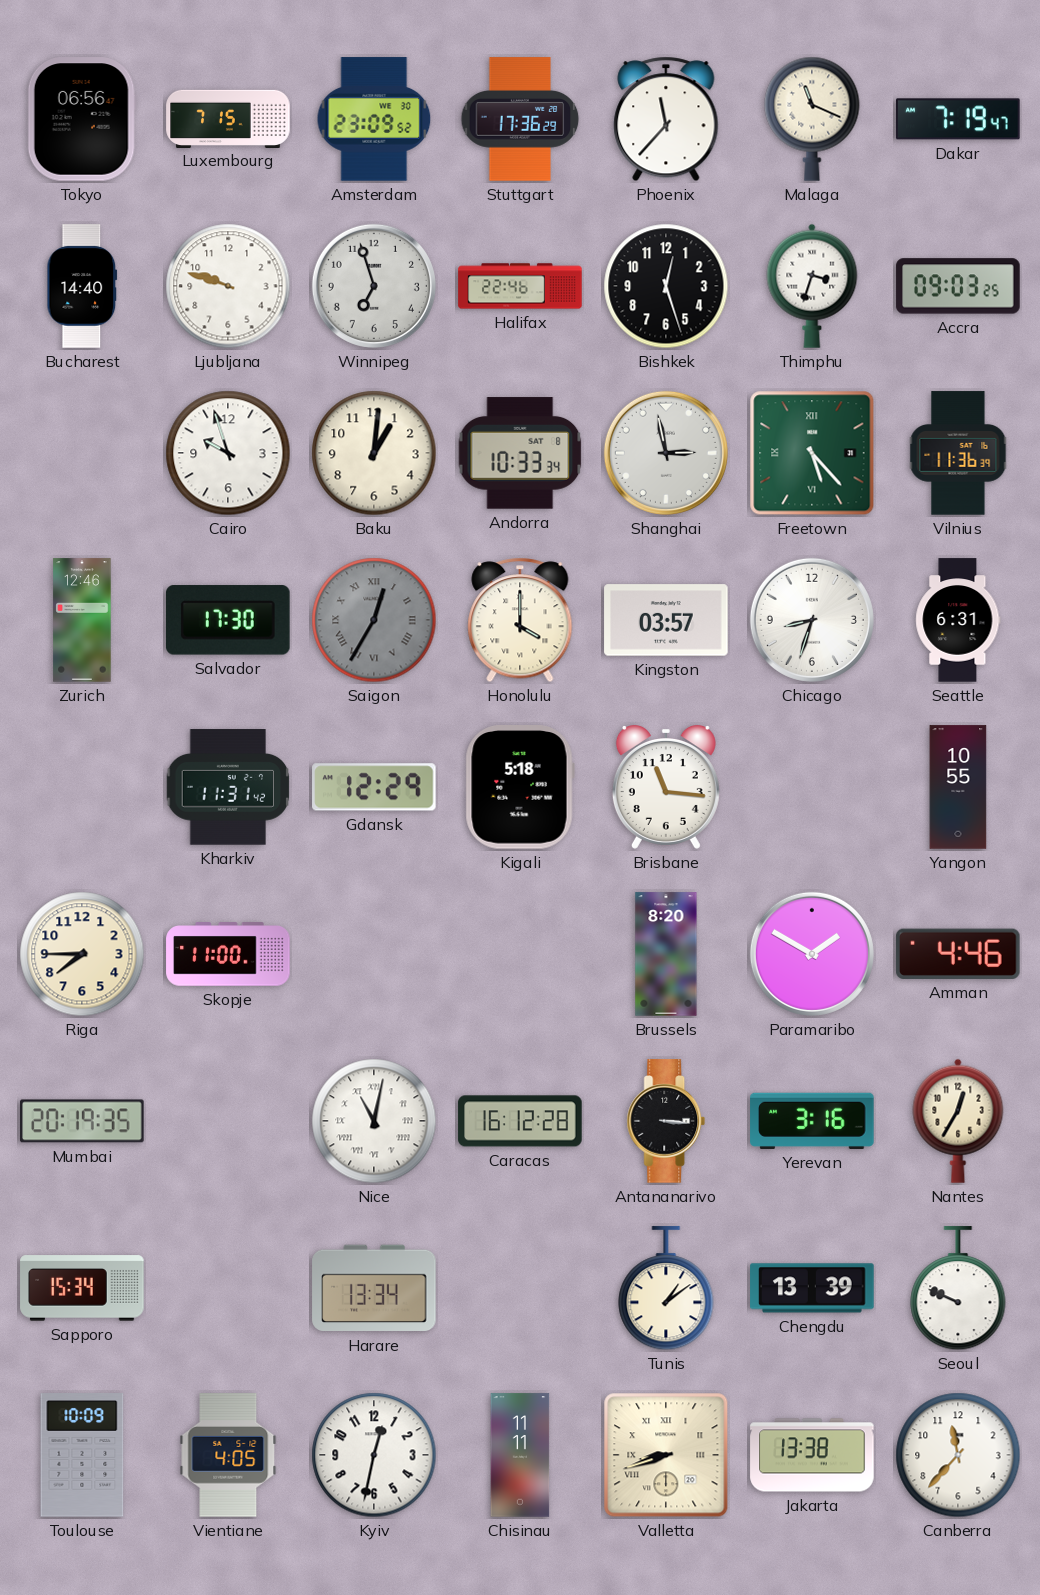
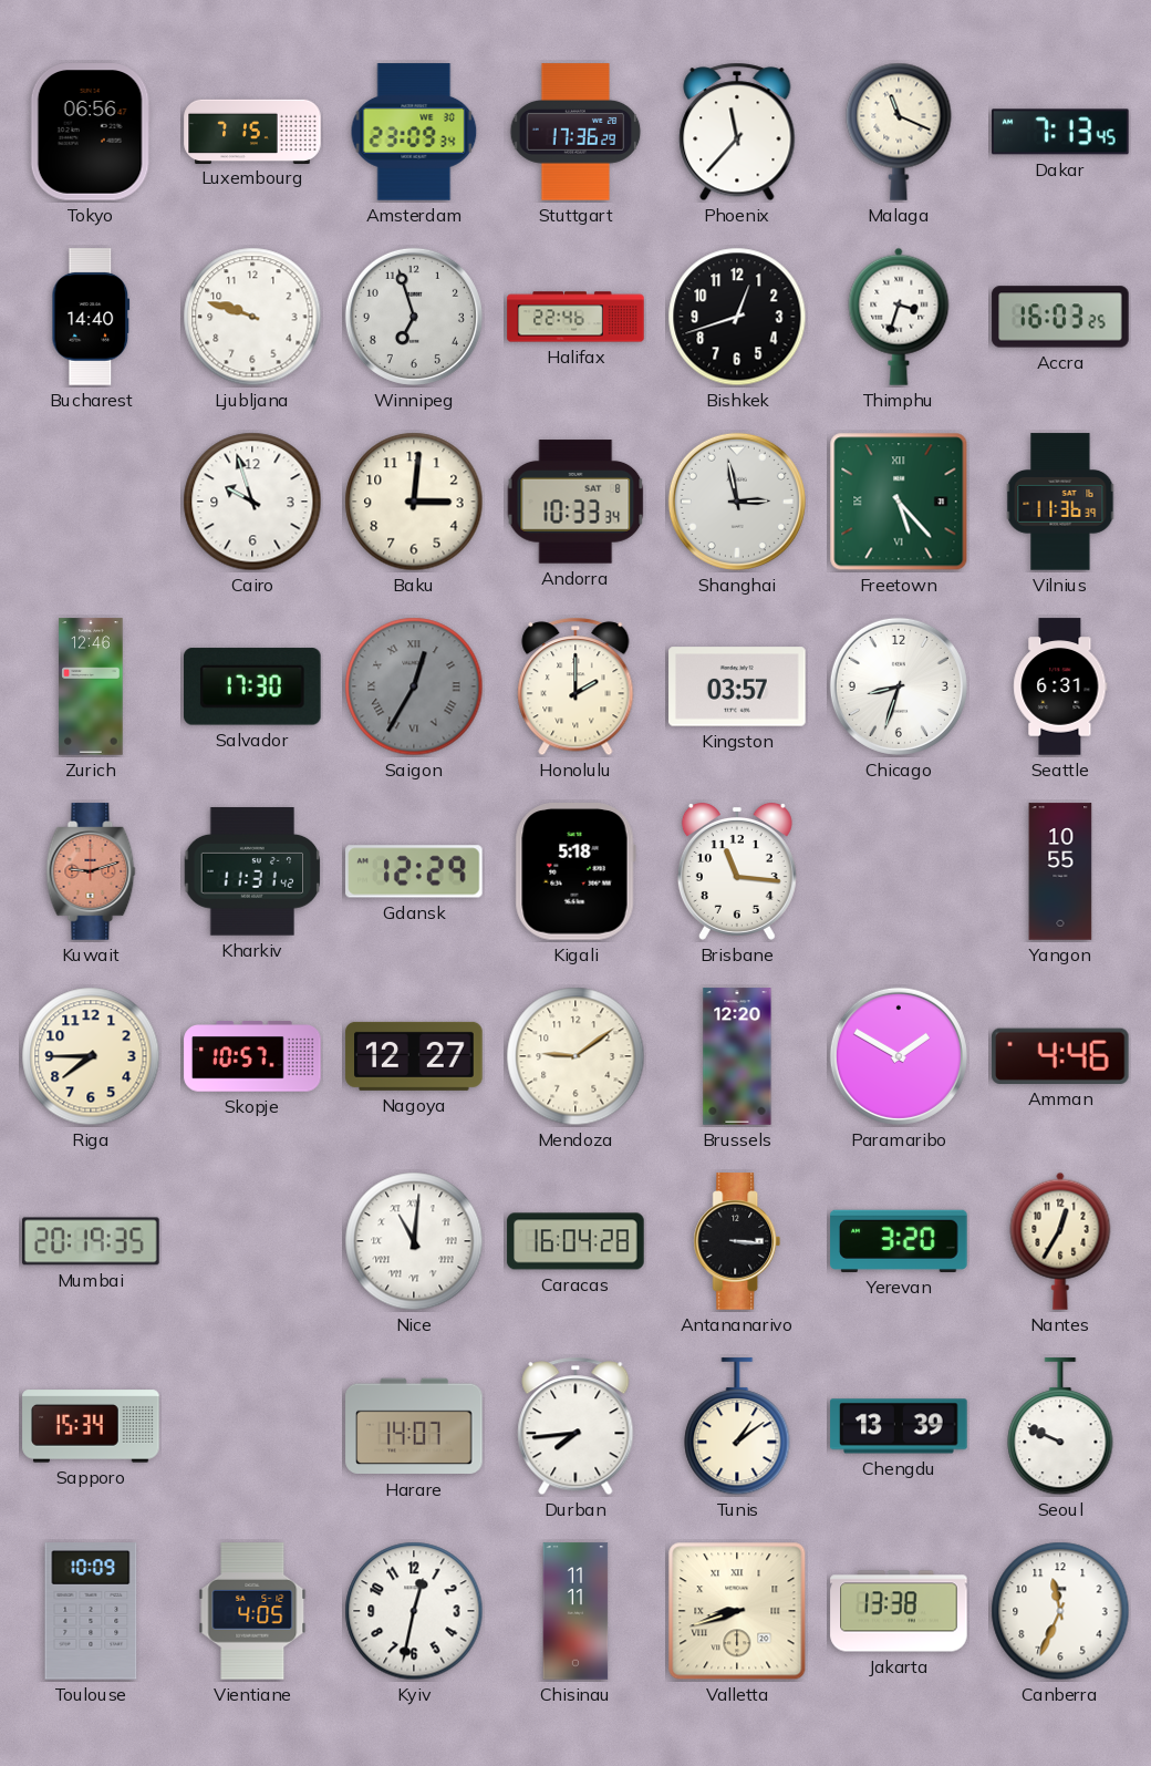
Amsterdam: 23:09:52 -> 23:09:34
Dakar: 7:19 -> 7:13
Bishkek: 12:27 -> 12:42
Accra: 09:03 -> 16:03
Baku: 1:01 -> 3:01
Honolulu: 4:00 -> 2:00
Kuwait: none -> 9:12
Skopje: 11:00 -> 10:57
Nagoya: none -> 12:27
Mendoza: none -> 9:09
Brussels: 8:20 -> 12:20
Nice: 11:02 -> 11:01
Caracas: 16:12 -> 16:04
Yerevan: 3:16 -> 3:20
Harare: 13:34 -> 14:07
Durban: none -> 7:44
Canberra: 11:37 -> 11:34
